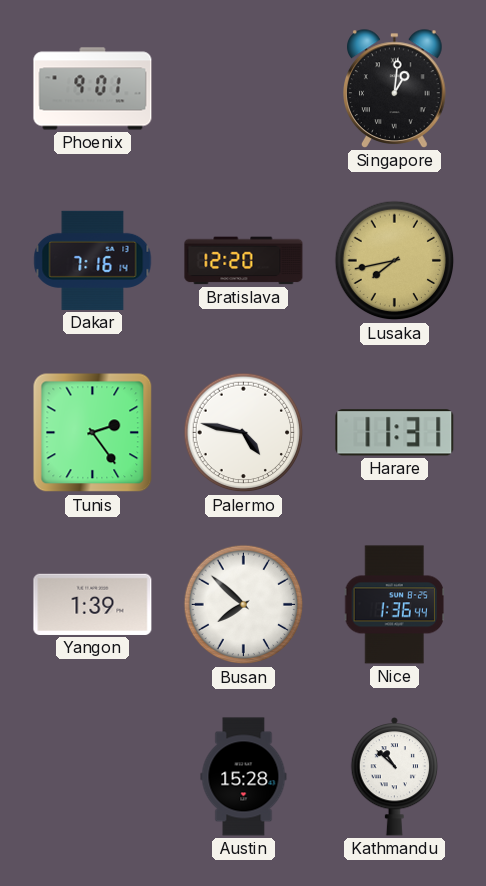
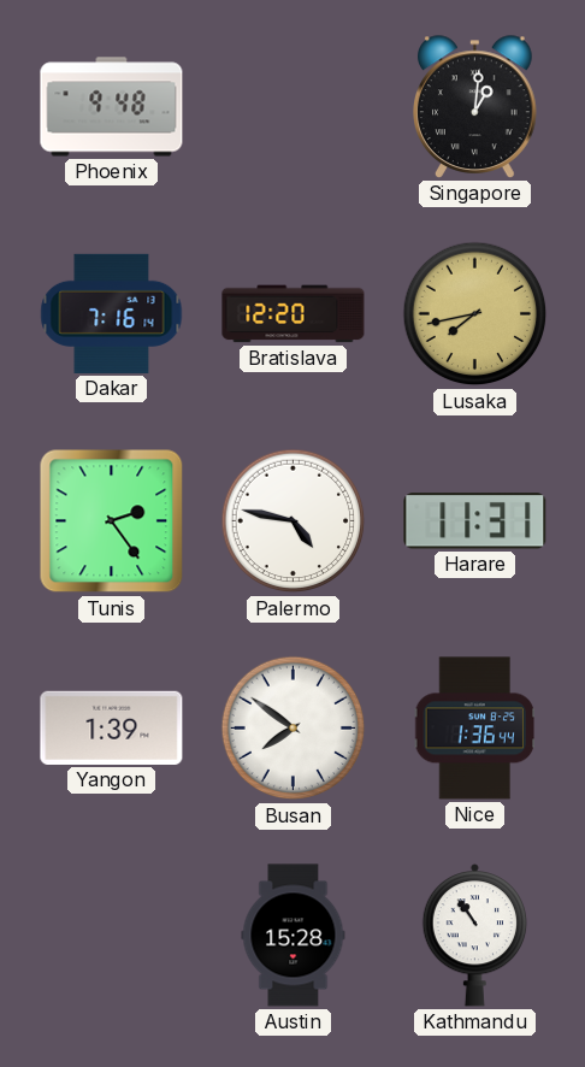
Phoenix: 9:01 -> 9:48
Busan: 7:52 -> 7:51
Kathmandu: 10:52 -> 10:54
